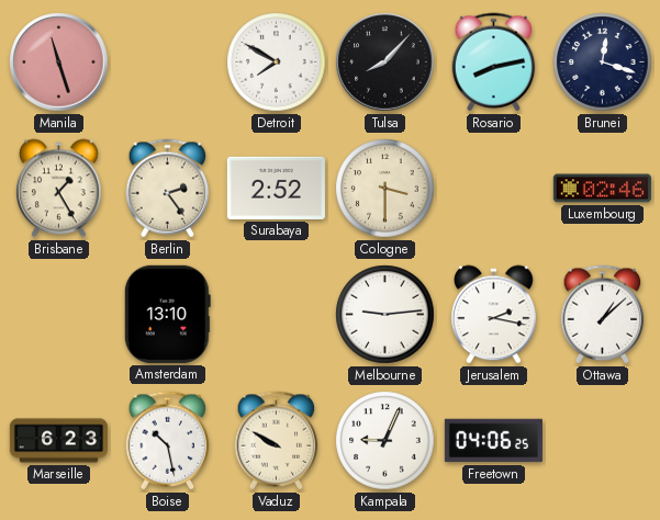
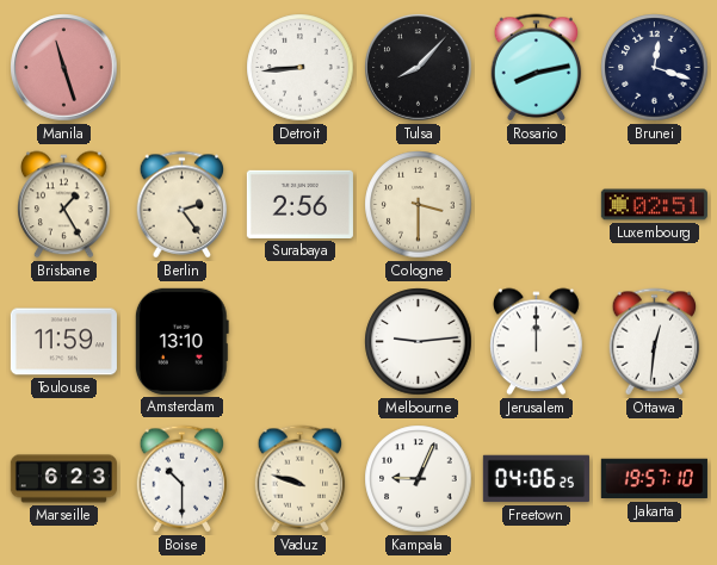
Detroit: 7:50 -> 8:44
Surabaya: 2:52 -> 2:56
Luxembourg: 02:46 -> 02:51
Toulouse: none -> 11:59
Jerusalem: 2:17 -> 12:00
Ottawa: 1:08 -> 12:31
Boise: 10:28 -> 10:30
Vaduz: 9:50 -> 9:48
Jakarta: none -> 19:57
